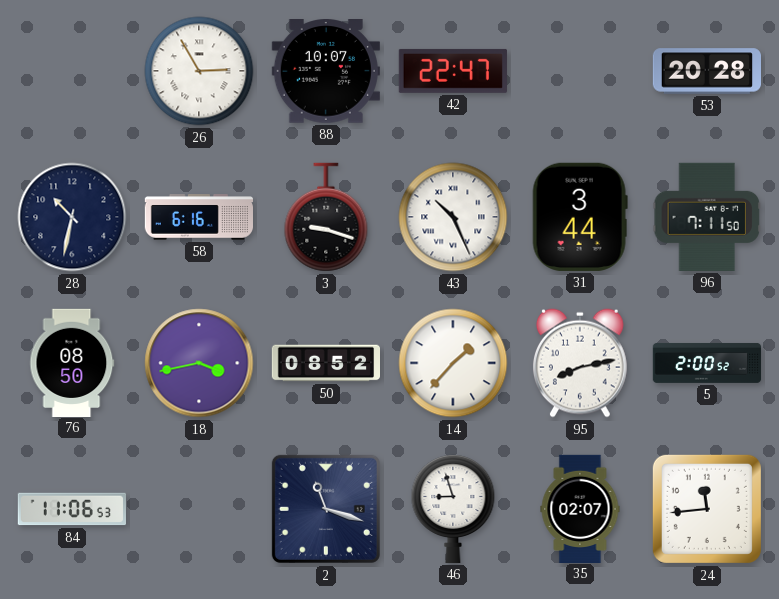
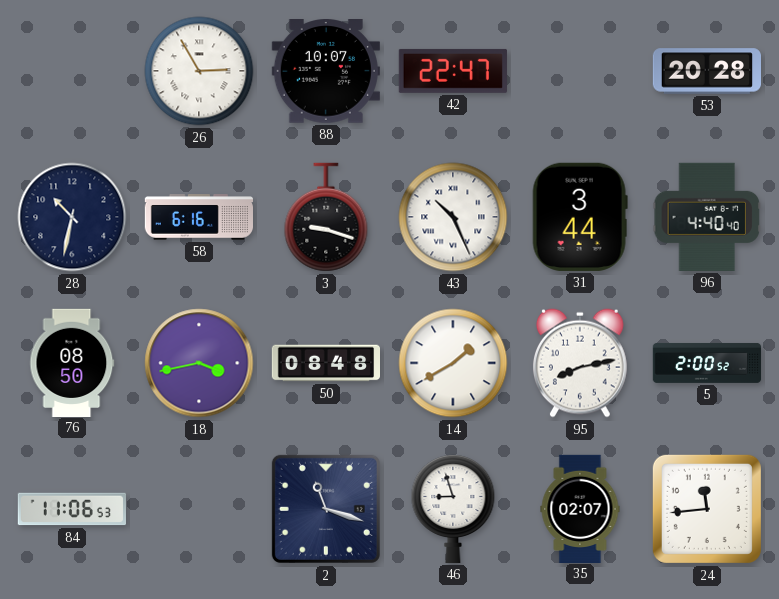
96: 7:11 -> 4:40
50: 08:52 -> 08:48
14: 1:37 -> 1:40
